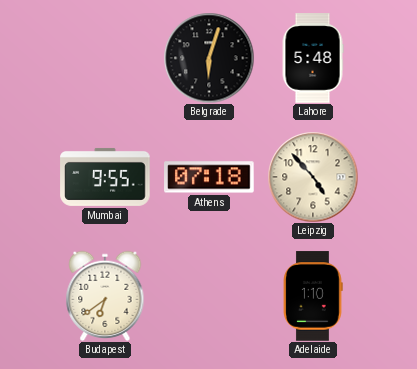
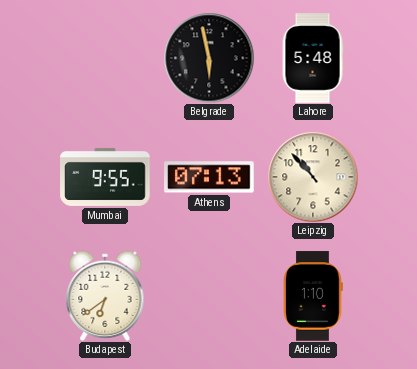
Belgrade: 6:03 -> 5:58
Athens: 07:18 -> 07:13
Leipzig: 4:53 -> 10:53
